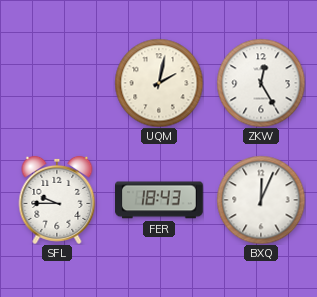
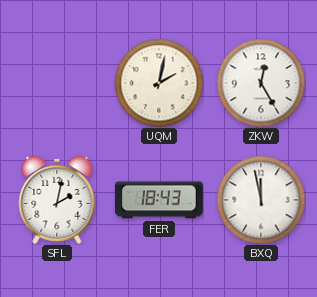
SFL: 9:45 -> 2:02
BXQ: 12:04 -> 11:58
